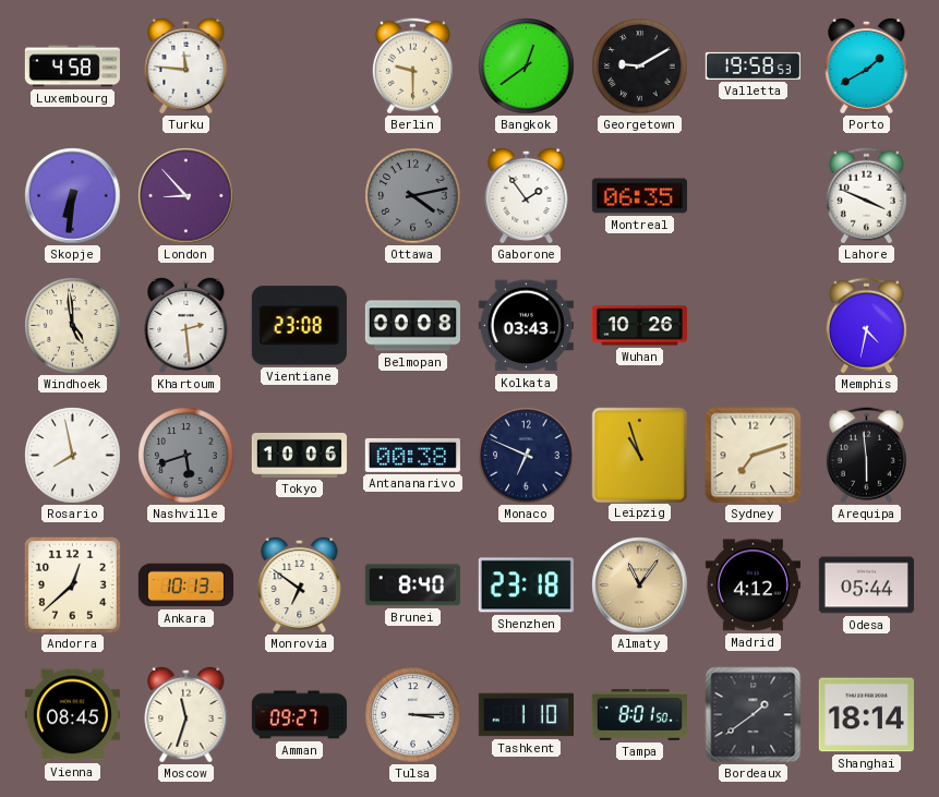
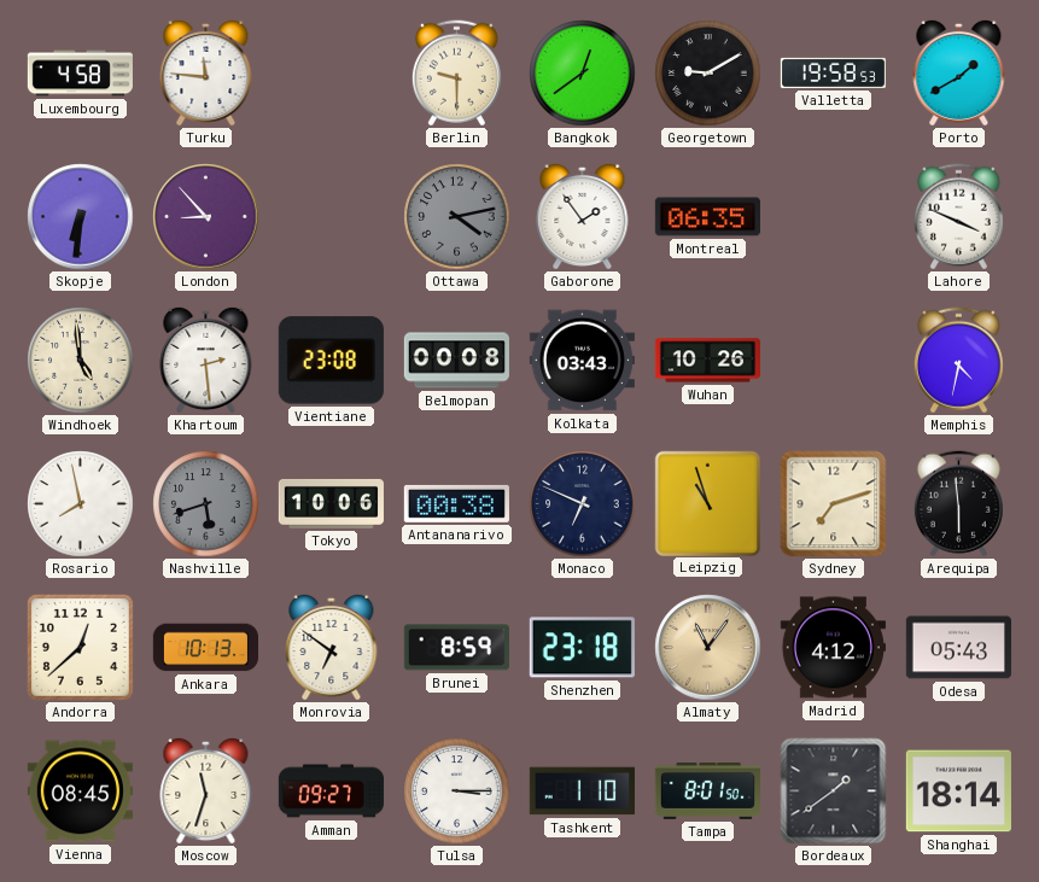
Brunei: 8:40 -> 8:59
Odesa: 05:44 -> 05:43
